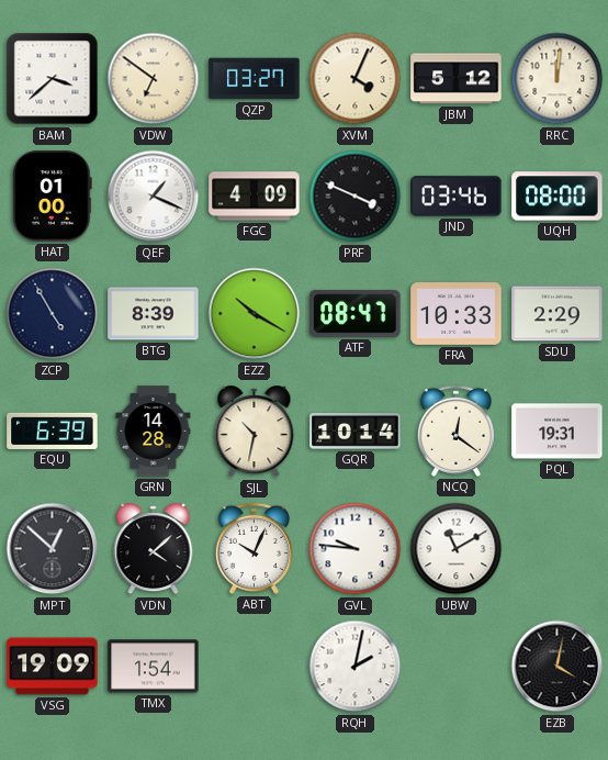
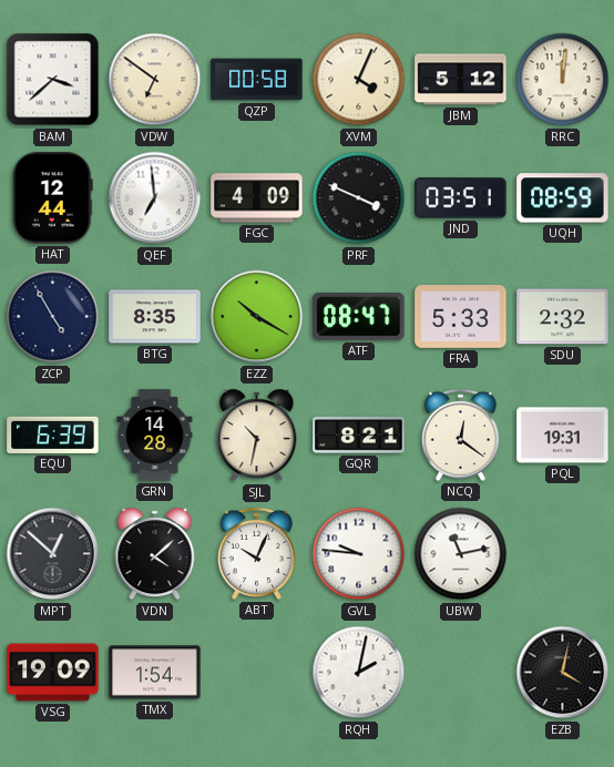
QZP: 03:27 -> 00:58
HAT: 01:00 -> 12:44
QEF: 1:19 -> 6:59
JND: 03:46 -> 03:51
UQH: 08:00 -> 08:59
BTG: 8:39 -> 8:35
FRA: 10:33 -> 5:33
SDU: 2:29 -> 2:32
GQR: 10:14 -> 8:21
UBW: 11:10 -> 11:13
